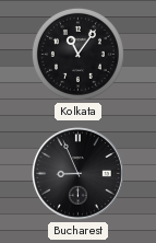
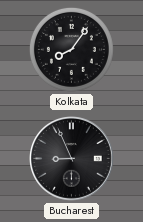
Kolkata: 11:06 -> 8:06
